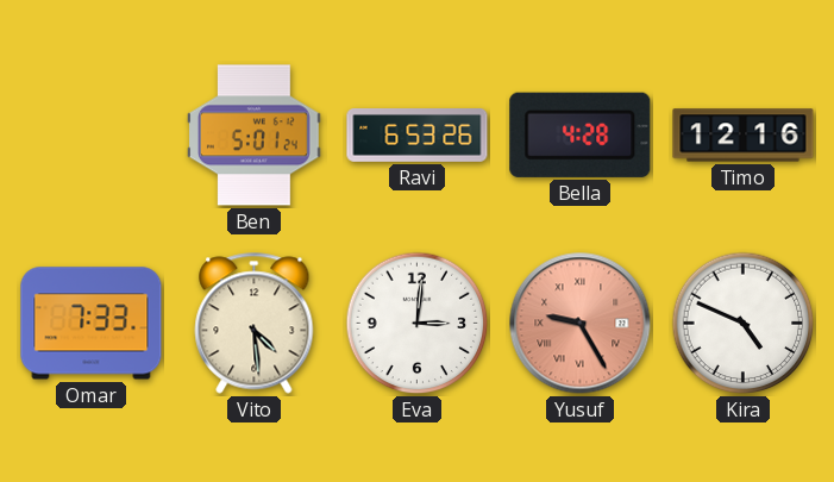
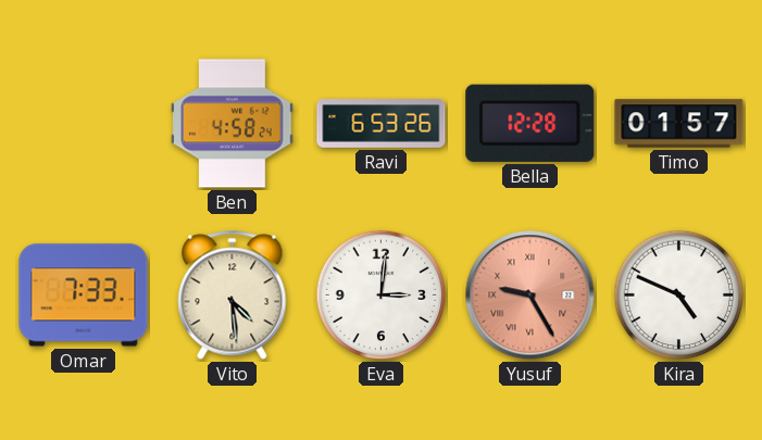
Ben: 5:01 -> 4:58
Bella: 4:28 -> 12:28
Timo: 12:16 -> 01:57
